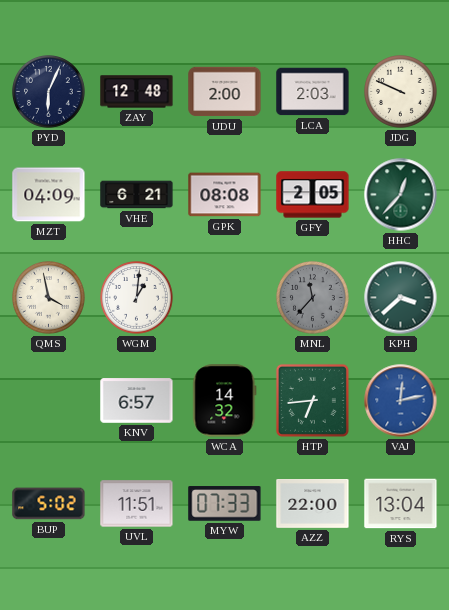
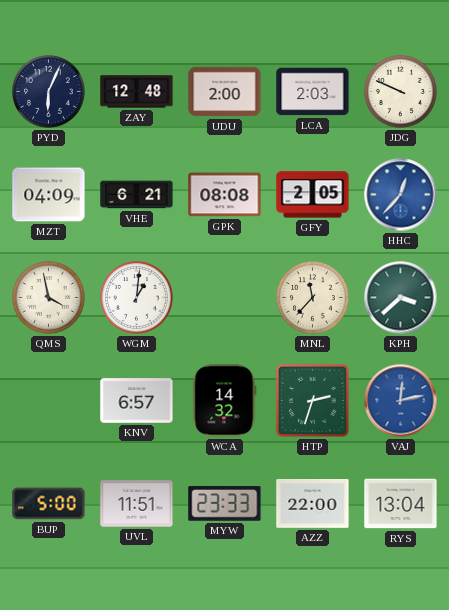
HHC dial: green -> blue
MNL dial: grey -> cream
HTP: 6:44 -> 2:33
BUP: 5:02 -> 5:00
MYW: 07:33 -> 23:33
